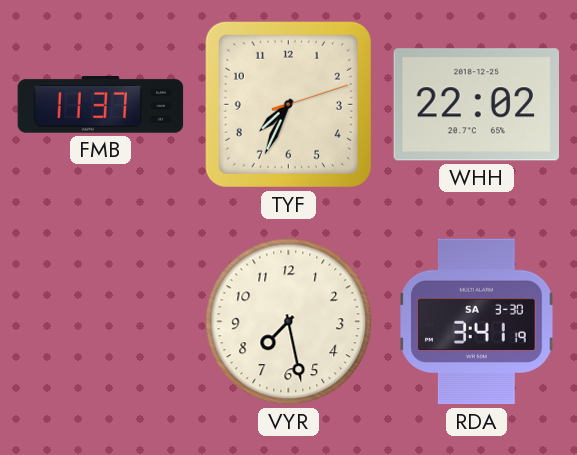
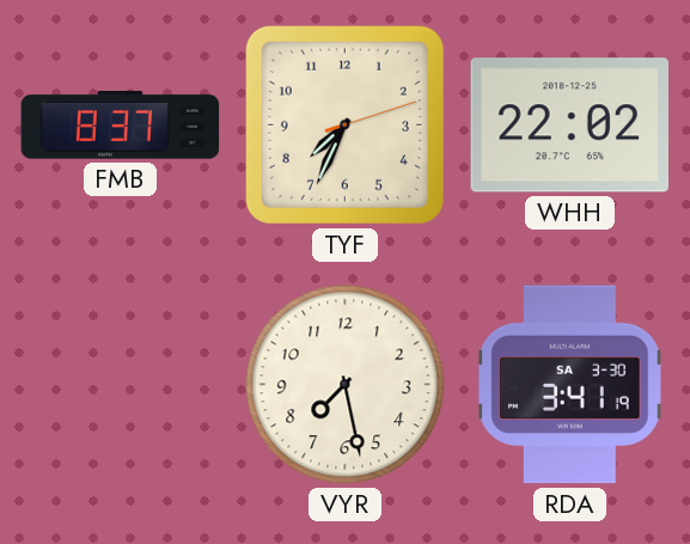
FMB: 11:37 -> 8:37
